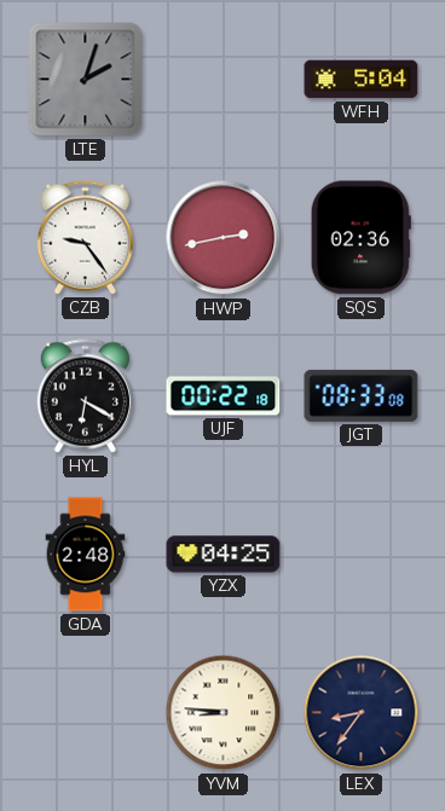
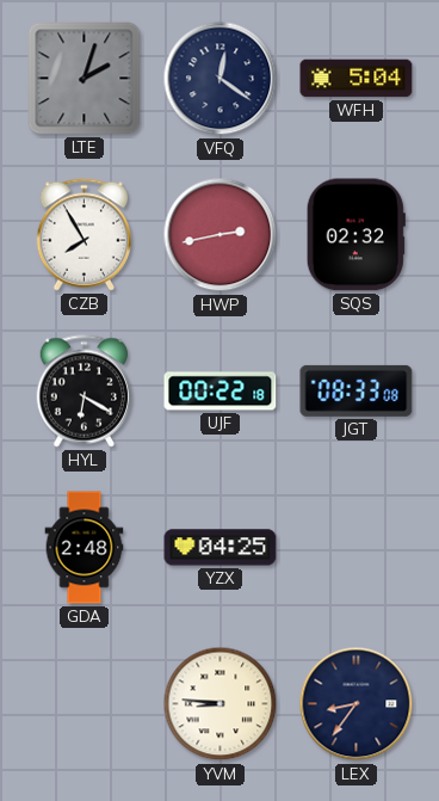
VFQ: none -> 12:21
CZB: 9:24 -> 7:55
SQS: 02:36 -> 02:32
